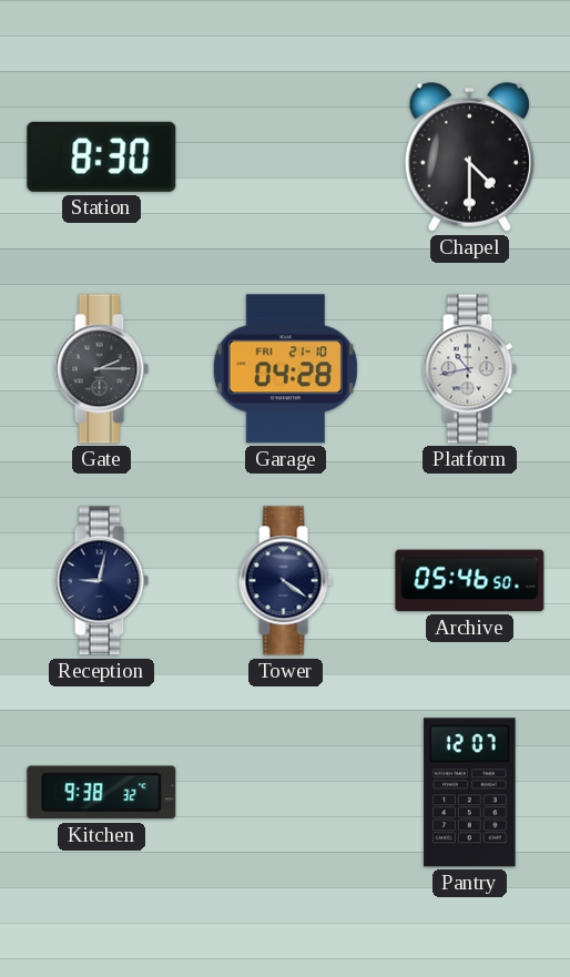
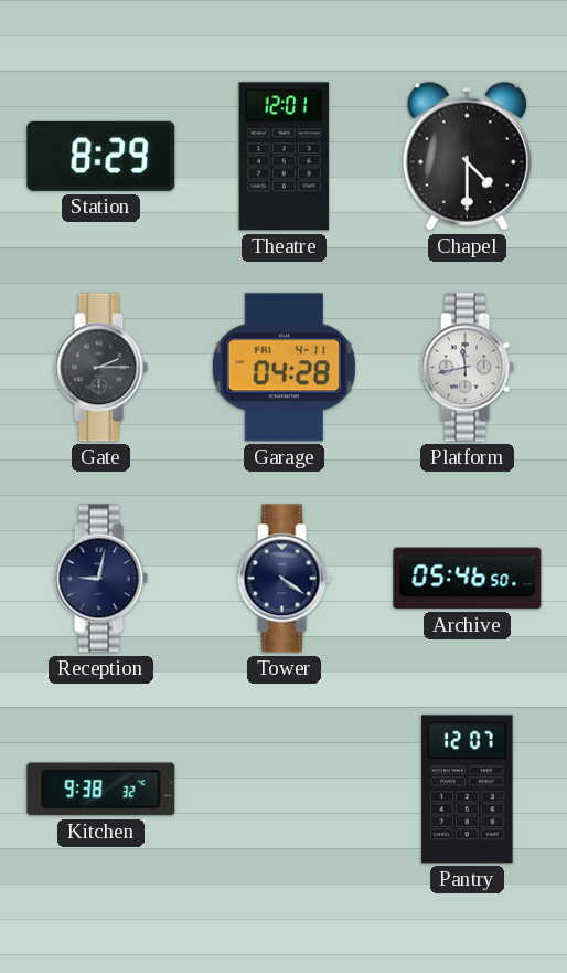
Station: 8:30 -> 8:29
Theatre: none -> 12:01
Garage date: FRI 21-10 -> FRI 4-11
Platform: 10:43 -> 11:43
